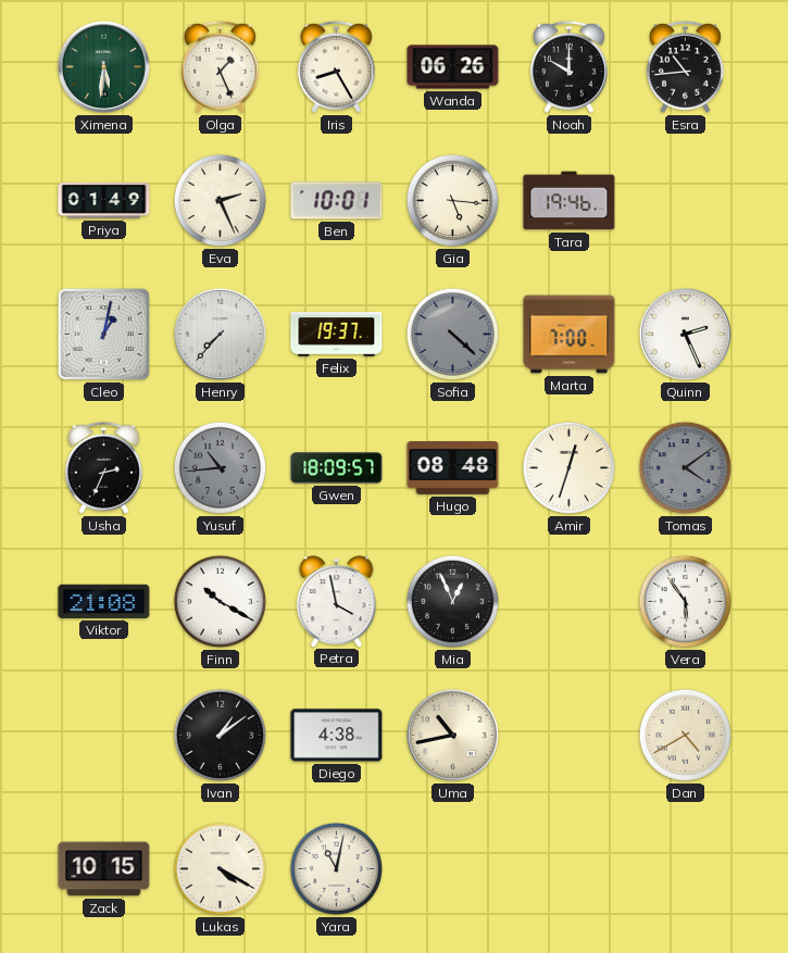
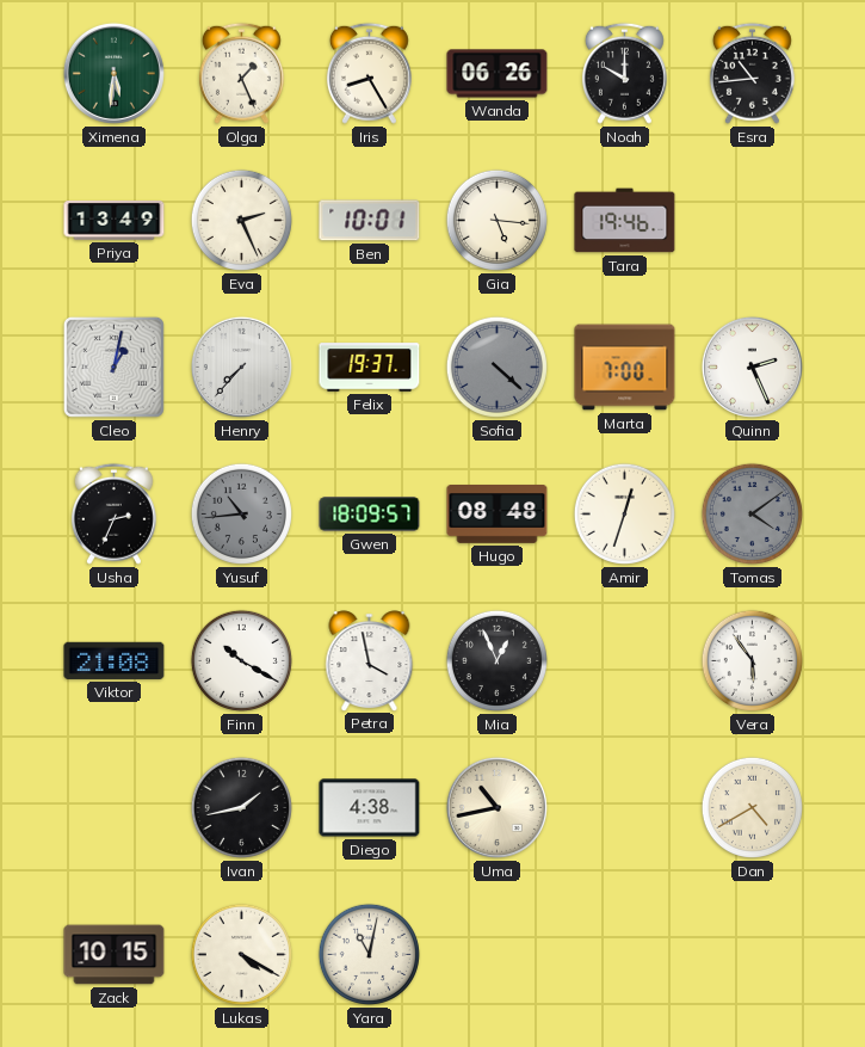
Priya: 01:49 -> 13:49
Ivan: 1:09 -> 1:43
